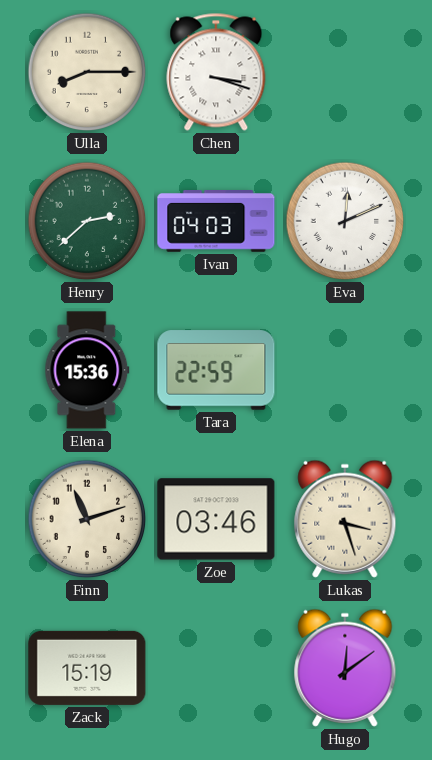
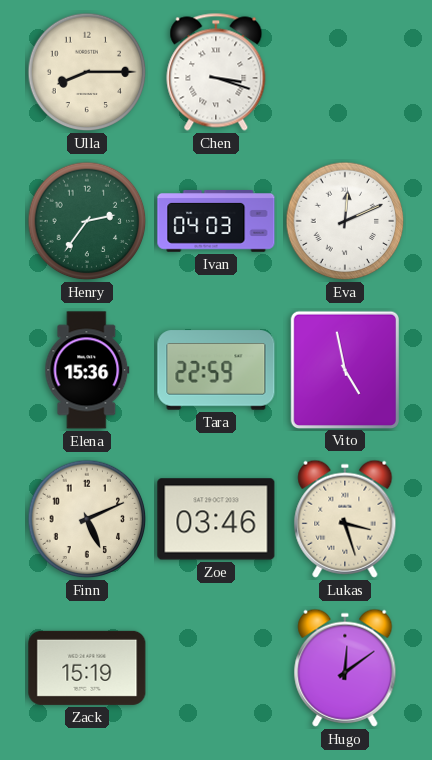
Henry: 2:38 -> 2:36
Vito: none -> 4:58
Finn: 11:12 -> 5:11
